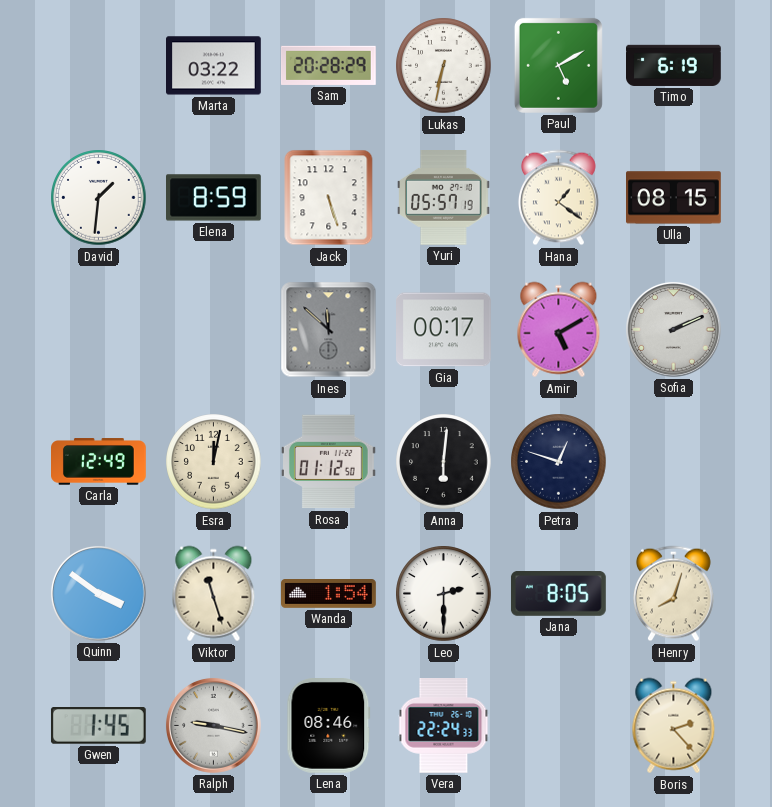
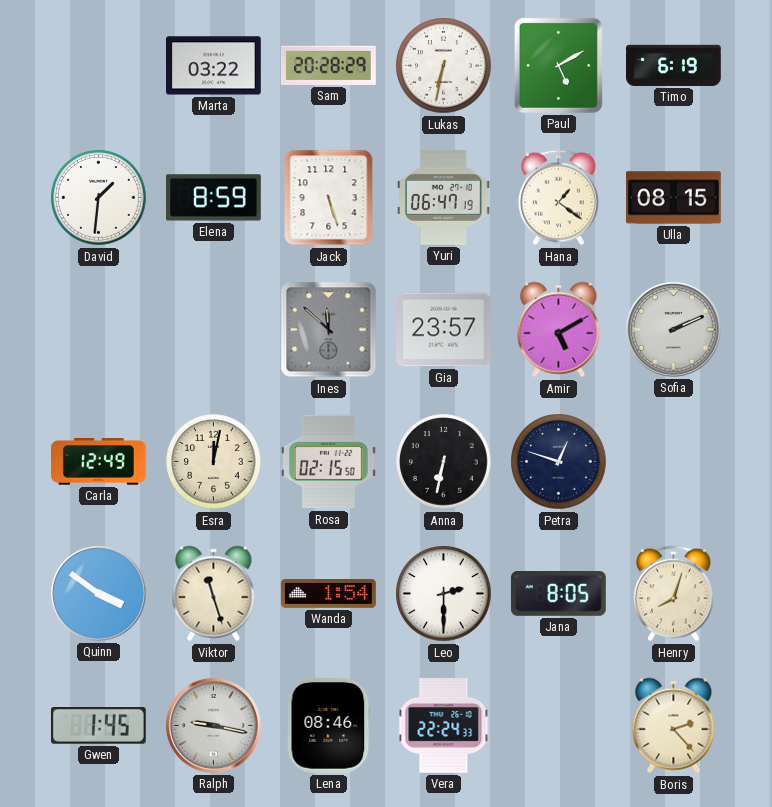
Yuri: 05:57 -> 06:47
Gia: 00:17 -> 23:57
Rosa: 01:12 -> 02:15
Anna: 6:01 -> 6:32
